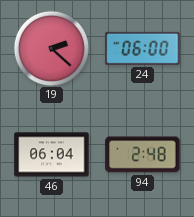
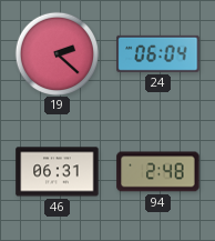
24: 06:00 -> 06:04
46: 06:04 -> 06:31
